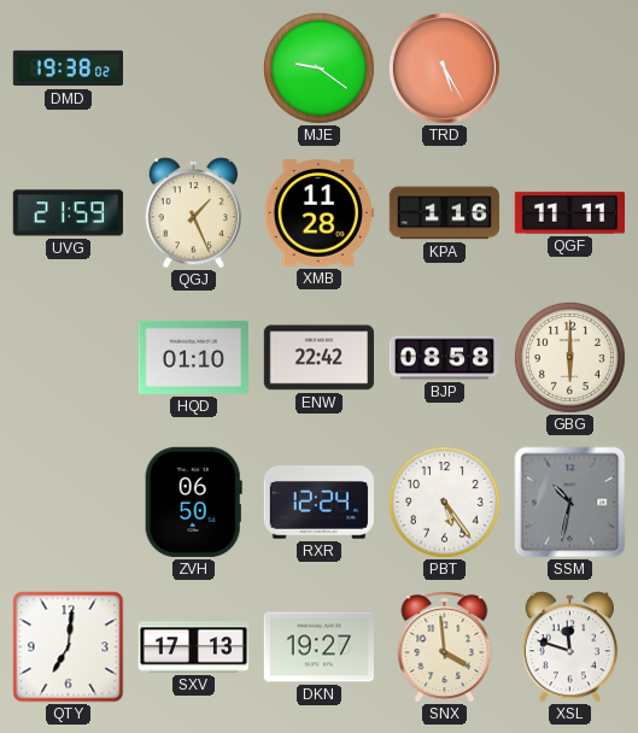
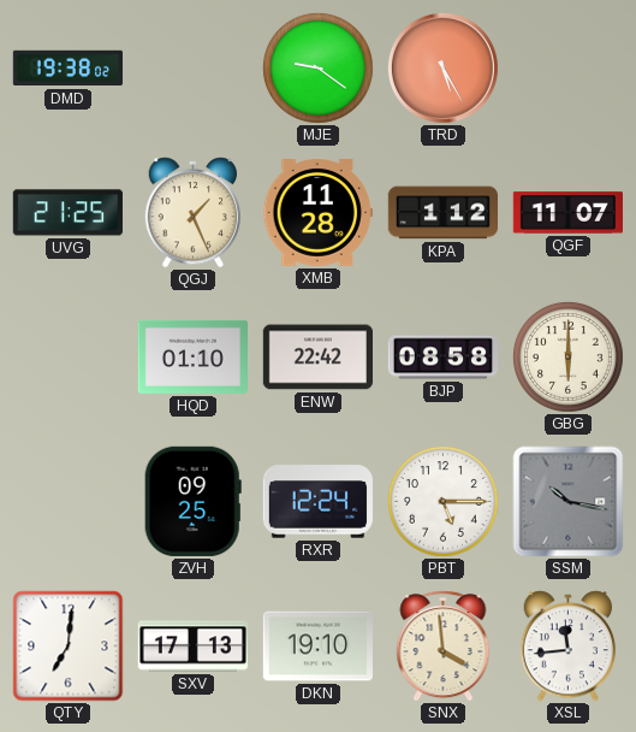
UVG: 21:59 -> 21:25
KPA: 1:16 -> 1:12
QGF: 11:11 -> 11:07
ZVH: 06:50 -> 09:25
PBT: 5:24 -> 5:15
SSM: 10:32 -> 10:17
DKN: 19:27 -> 19:10
XSL: 11:48 -> 11:44
